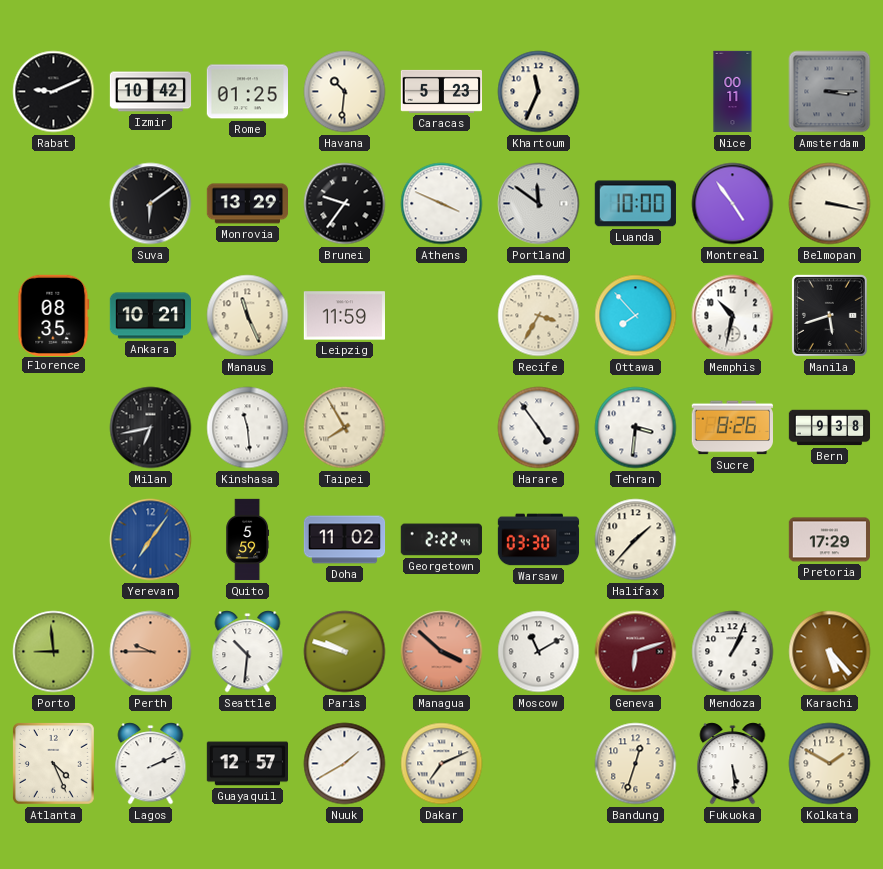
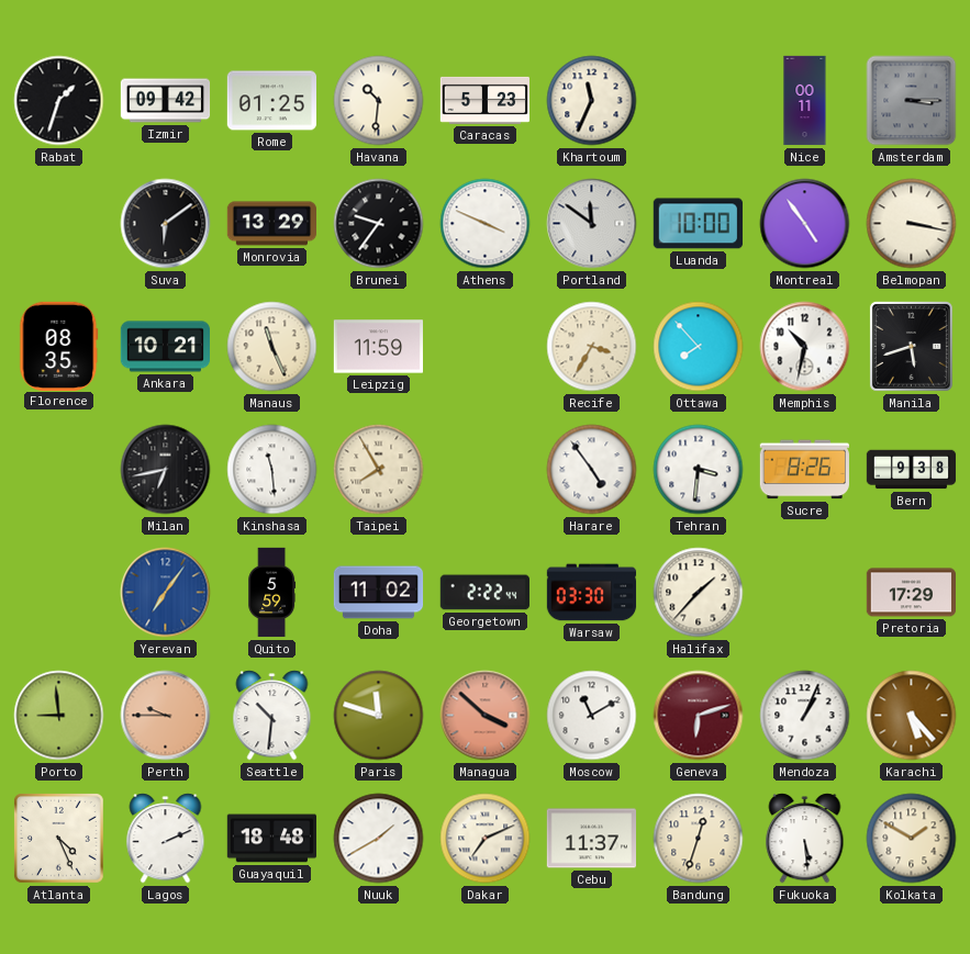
Rabat: 9:11 -> 1:33
Izmir: 10:42 -> 09:42
Paris: 9:48 -> 11:48
Guayaquil: 12:57 -> 18:48
Cebu: none -> 11:37
